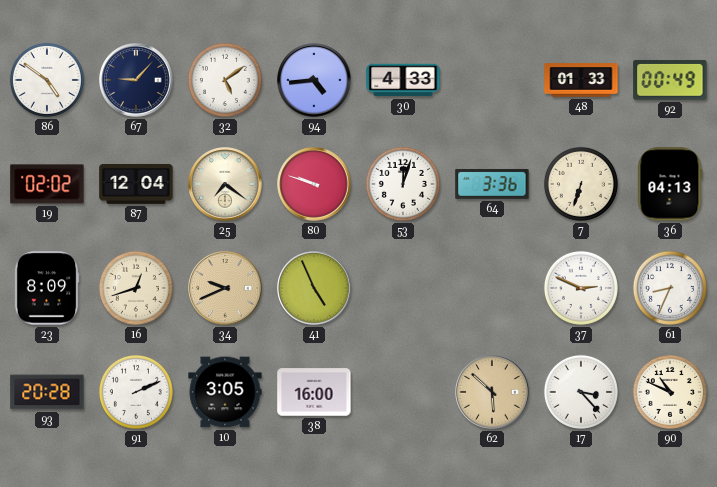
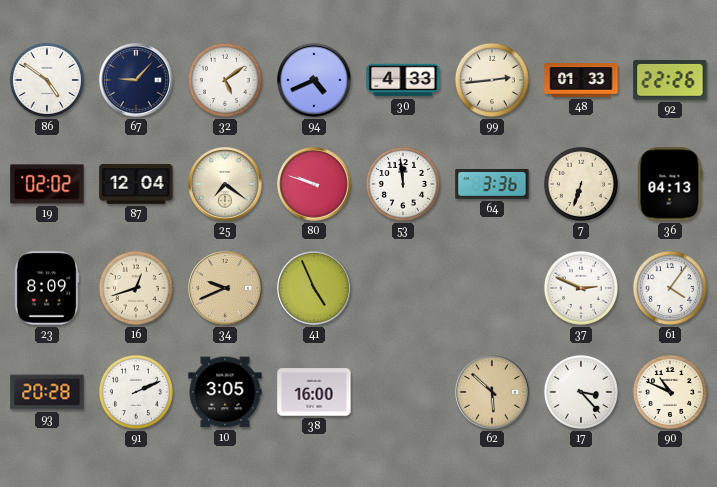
94: 4:44 -> 4:41
99: none -> 2:44
92: 00:49 -> 22:26
53: 12:03 -> 11:59
61: 8:34 -> 4:06
